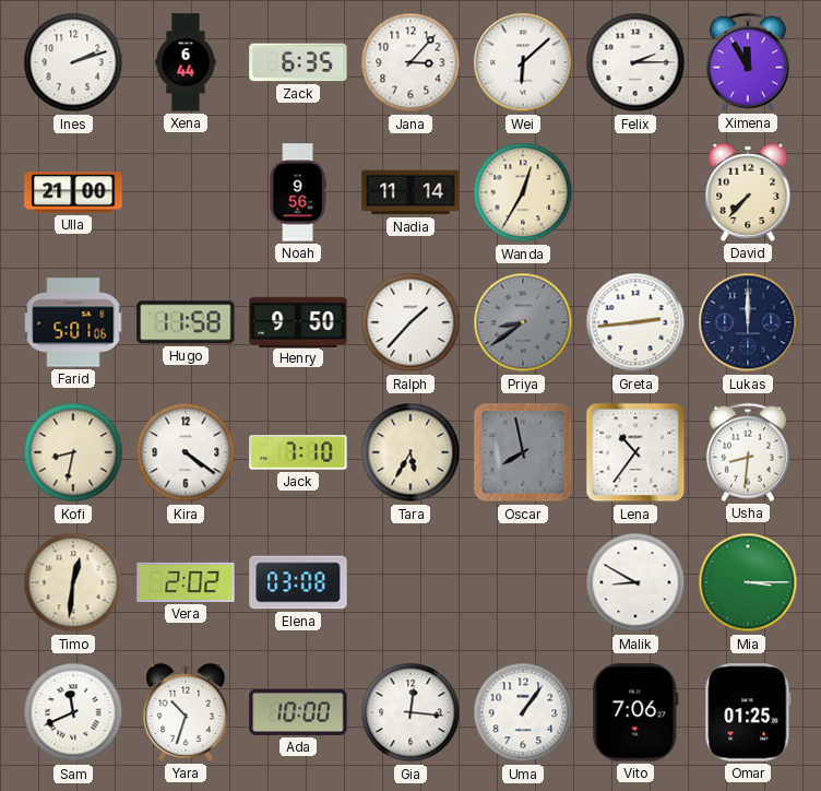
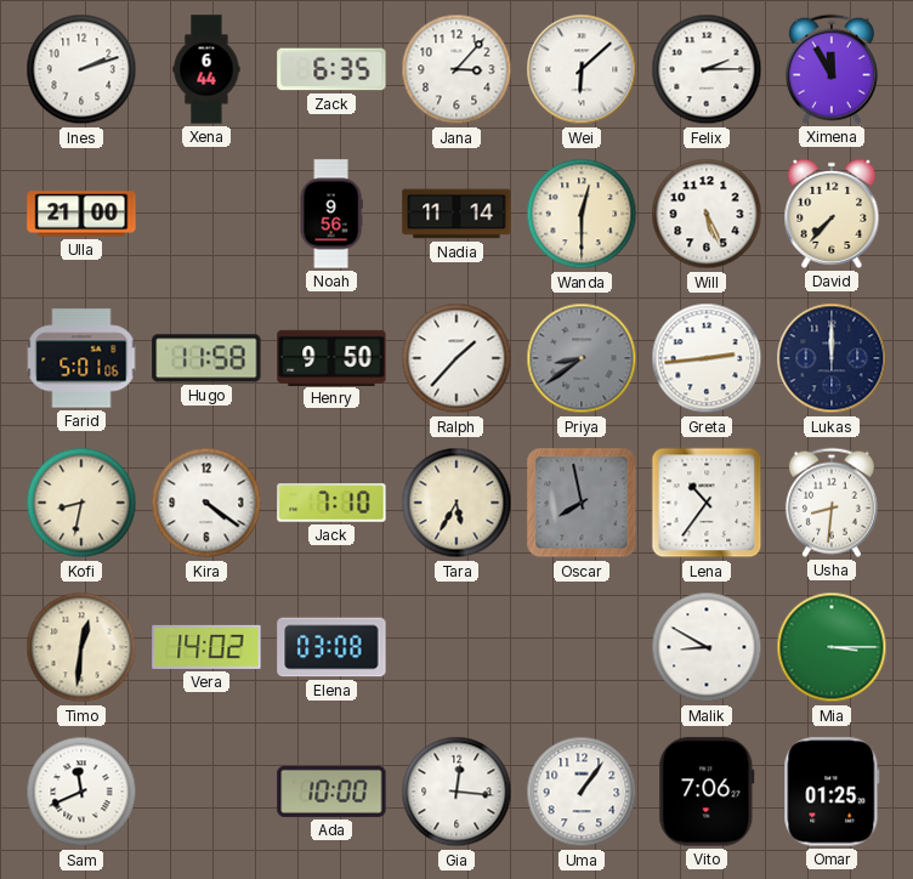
Wanda: 12:35 -> 12:30
Will: none -> 5:26
Vera: 2:02 -> 14:02
Yara: 10:33 -> none
